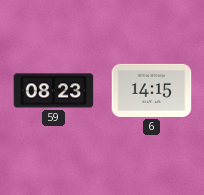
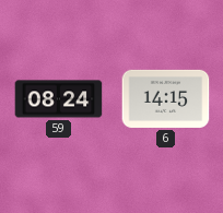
59: 08:23 -> 08:24
